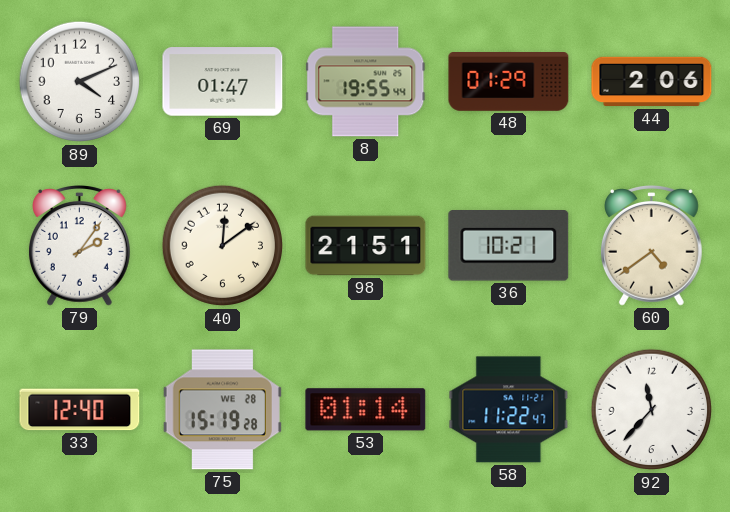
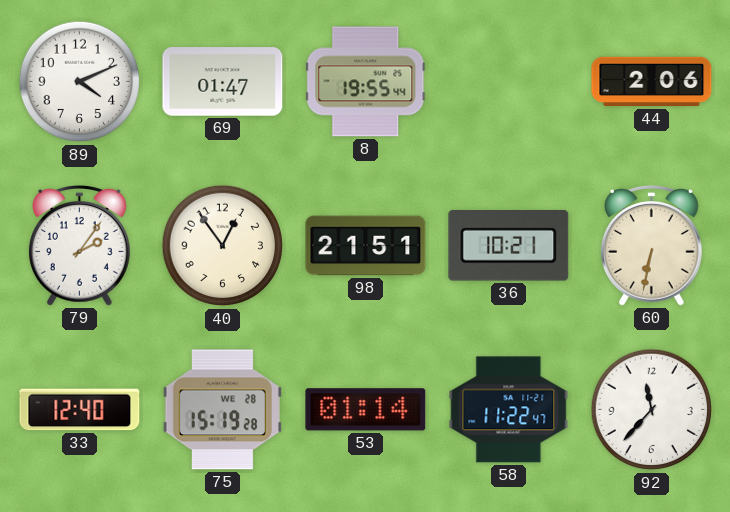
48: 01:29 -> none
40: 12:09 -> 12:54
60: 4:39 -> 6:32
